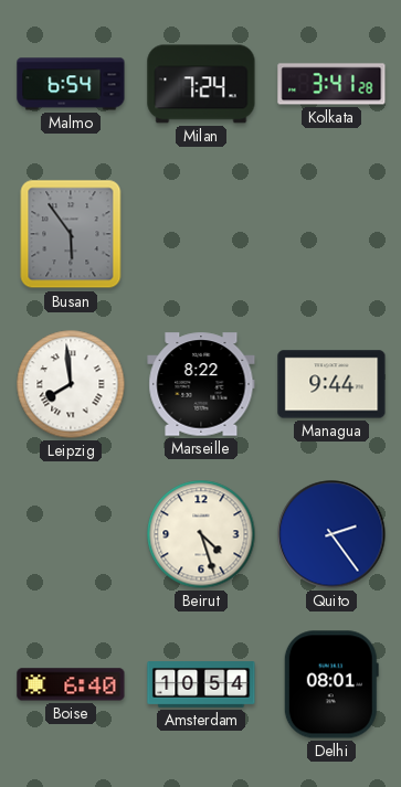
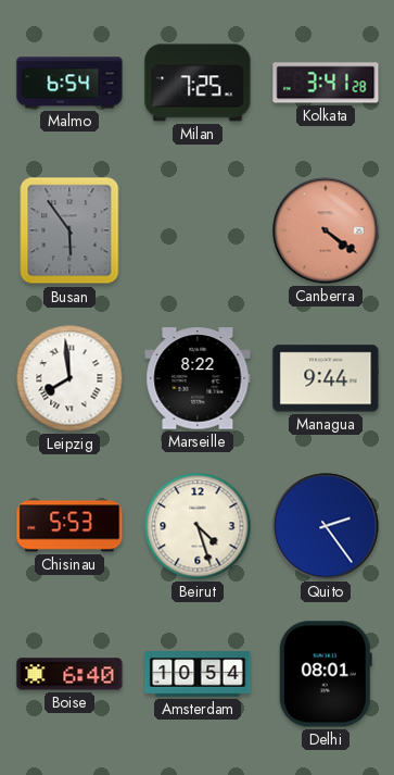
Milan: 7:24 -> 7:25
Canberra: none -> 4:21
Chisinau: none -> 5:53
